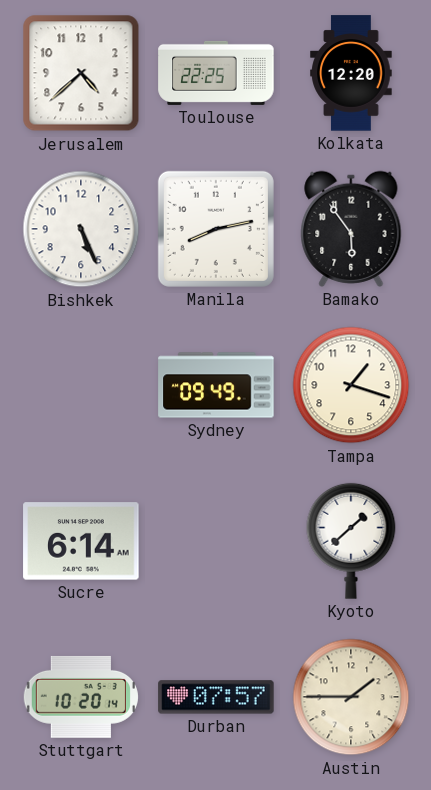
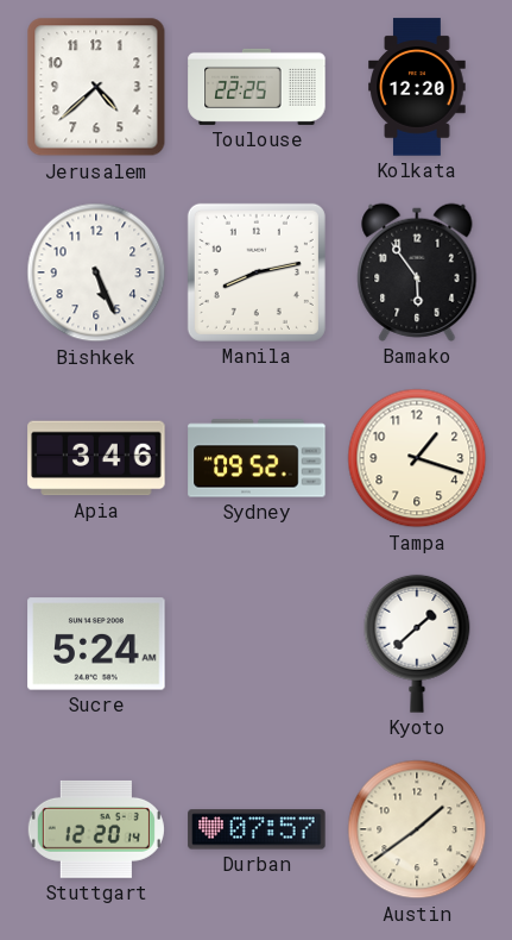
Apia: none -> 3:46
Sydney: 09:49 -> 09:52
Sucre: 6:14 -> 5:24
Stuttgart: 10:20 -> 12:20
Austin: 1:45 -> 1:39
